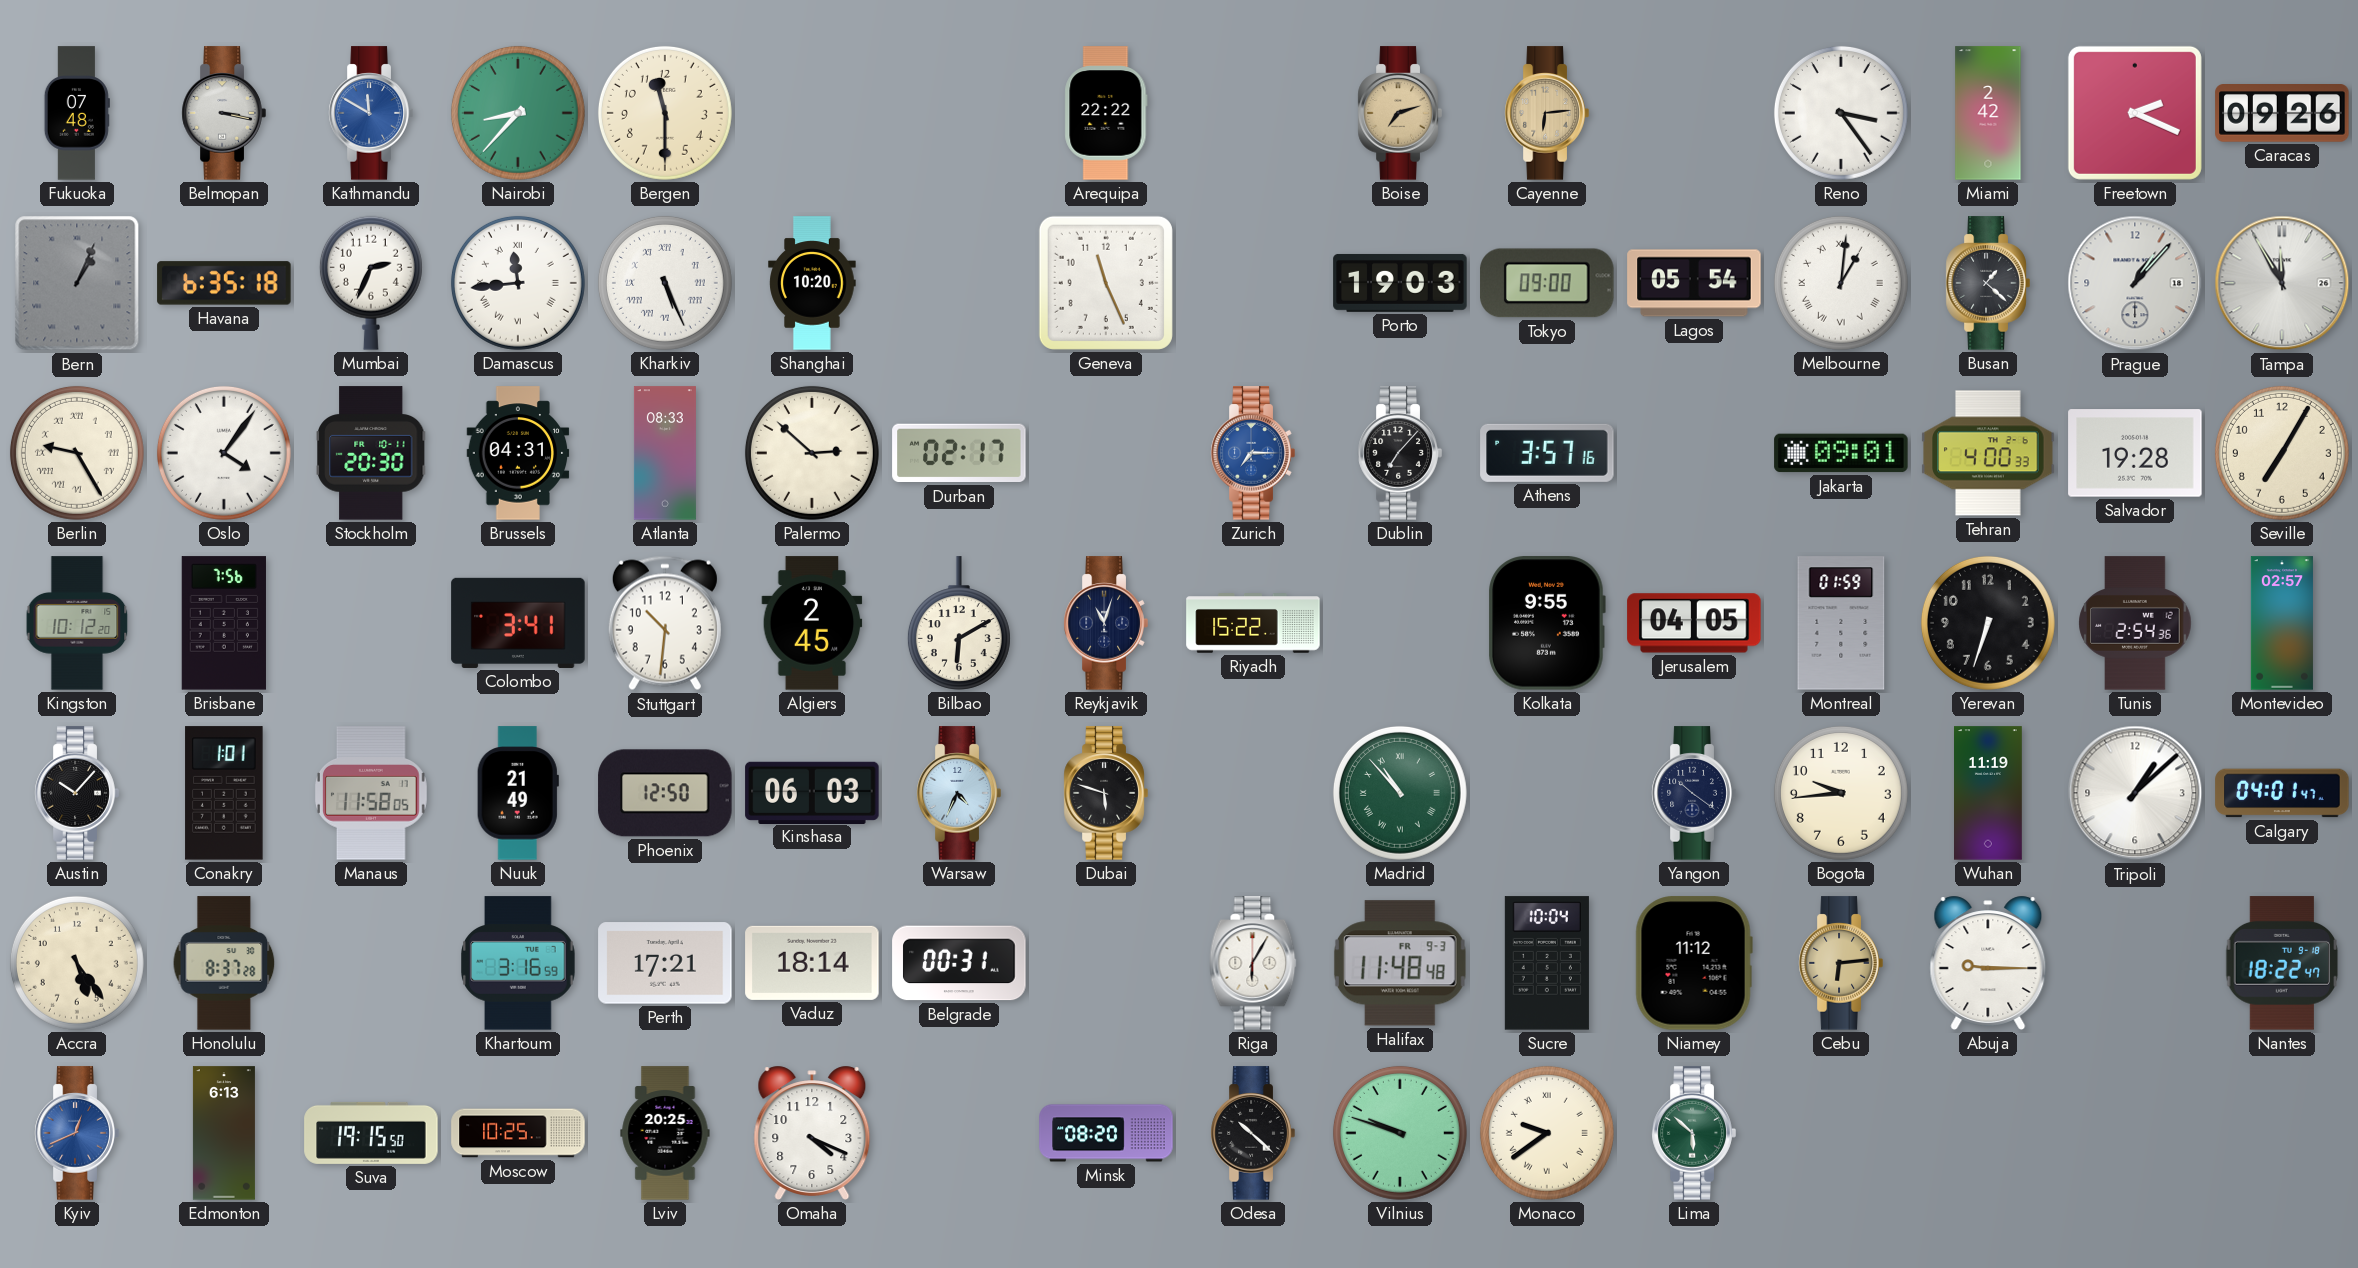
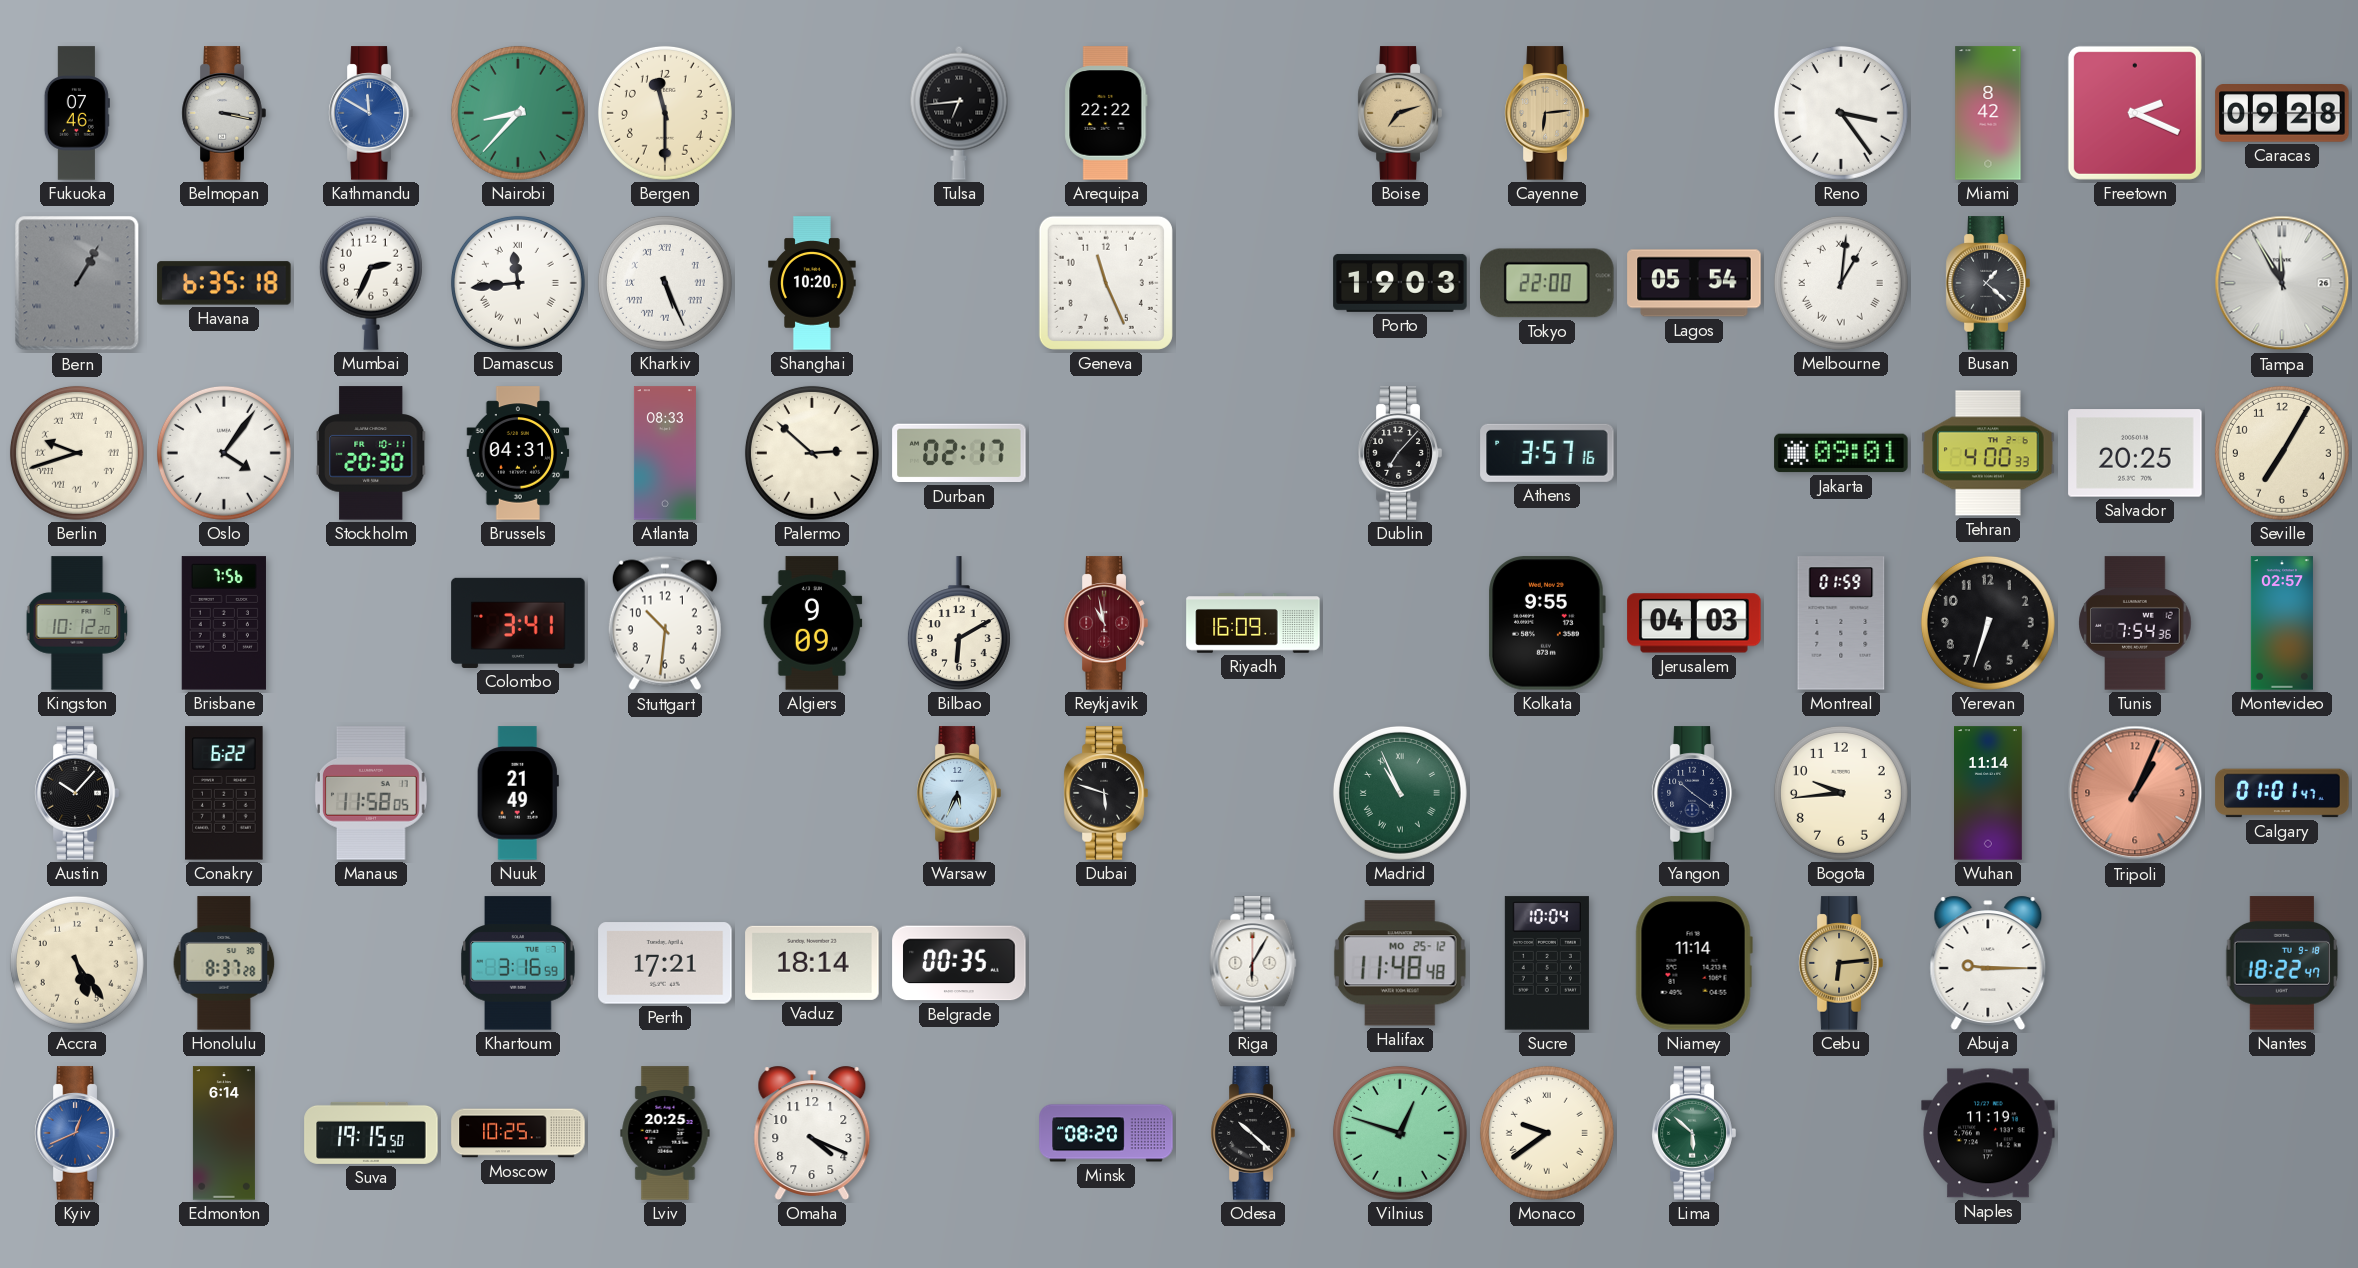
Fukuoka: 07:48 -> 07:46
Tulsa: none -> 6:44
Miami: 2:42 -> 8:42
Caracas: 09:26 -> 09:28
Bern: 1:04 -> 1:05
Tokyo: 09:00 -> 22:00
Prague: 1:07 -> none
Berlin: 9:25 -> 9:42
Zurich: 7:15 -> none
Salvador: 19:28 -> 20:25
Algiers: 2:45 -> 9:09
Reykjavik: 11:03 -> 10:58
Reykjavik dial: navy -> burgundy
Riyadh: 15:22 -> 16:09
Jerusalem: 04:05 -> 04:03
Tunis: 2:54 -> 7:54
Conakry: 1:01 -> 6:22
Phoenix: 12:50 -> none
Kinshasa: 06:03 -> none
Warsaw: 4:34 -> 5:34
Madrid: 10:53 -> 10:56
Wuhan: 11:19 -> 11:14
Tripoli: 1:08 -> 1:04
Tripoli dial: white -> salmon
Calgary: 04:01 -> 01:01
Belgrade: 00:31 -> 00:35
Halifax date: FR 9-3 -> MO 25-12
Niamey: 11:12 -> 11:14
Edmonton: 6:13 -> 6:14
Vilnius: 9:48 -> 12:48
Naples: none -> 11:19
